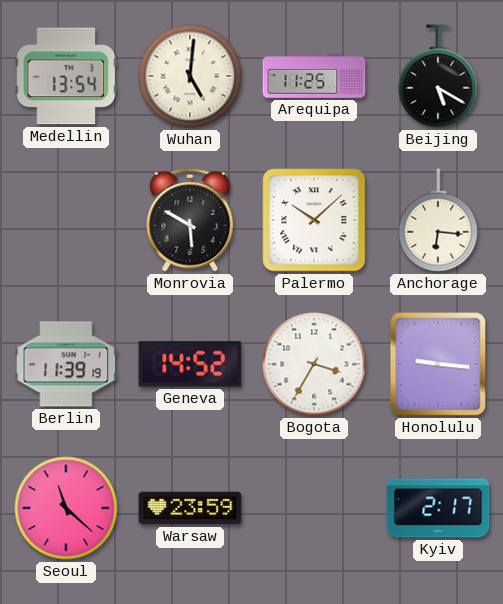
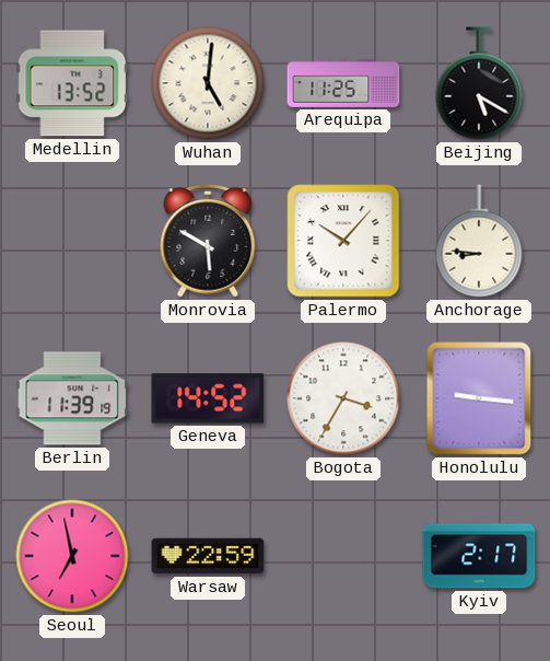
Medellin: 13:54 -> 13:52
Palermo: 10:08 -> 10:07
Anchorage: 6:16 -> 8:46
Seoul: 11:22 -> 6:58
Warsaw: 23:59 -> 22:59
